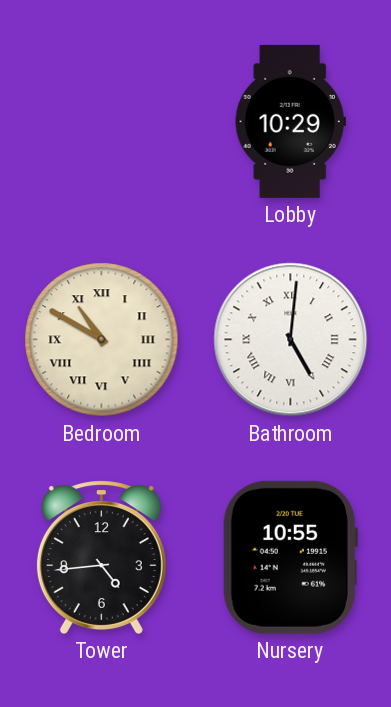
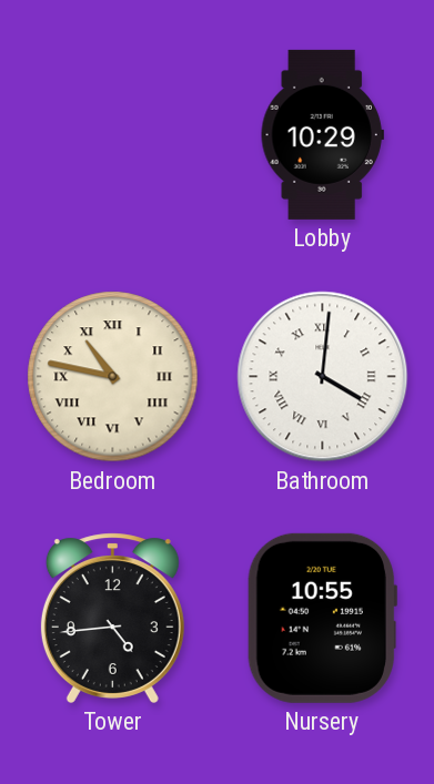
Bedroom: 10:50 -> 10:47
Bathroom: 5:01 -> 4:01
